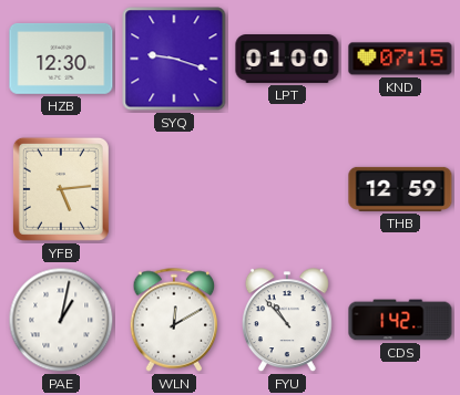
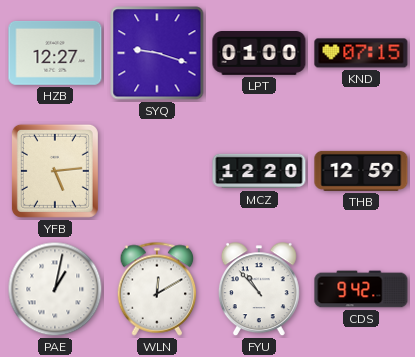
HZB: 12:30 -> 12:27
MCZ: none -> 12:20
CDS: 1:42 -> 9:42
